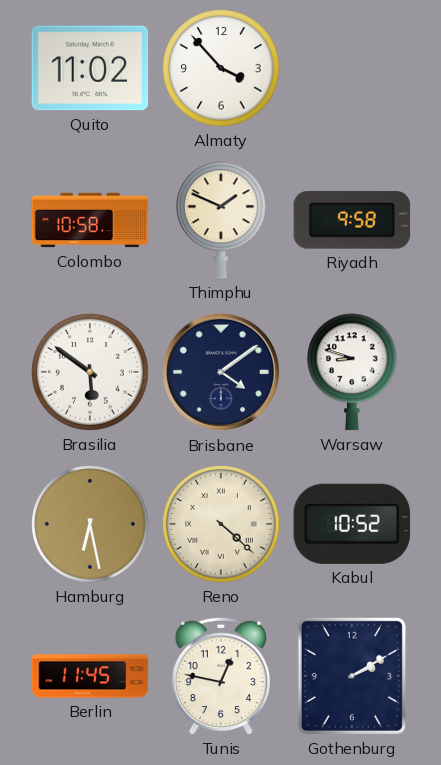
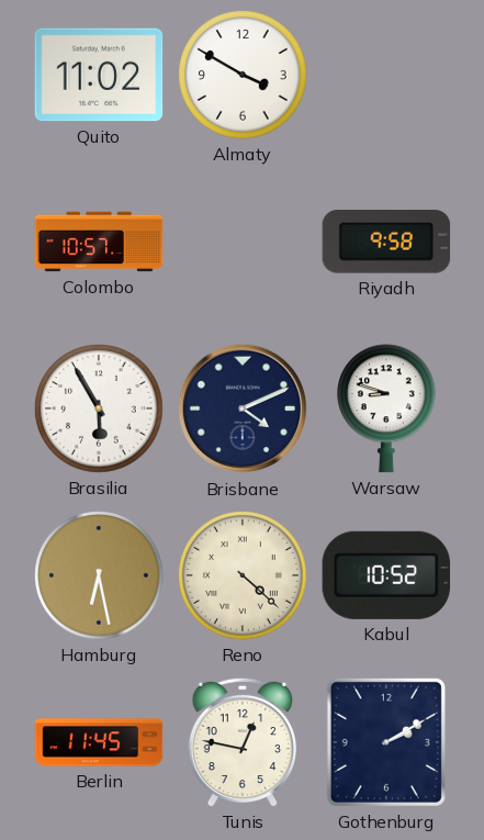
Almaty: 3:53 -> 3:50
Colombo: 10:58 -> 10:57
Thimphu: 1:49 -> none
Brasilia: 5:51 -> 5:55
Brisbane: 4:09 -> 4:11
